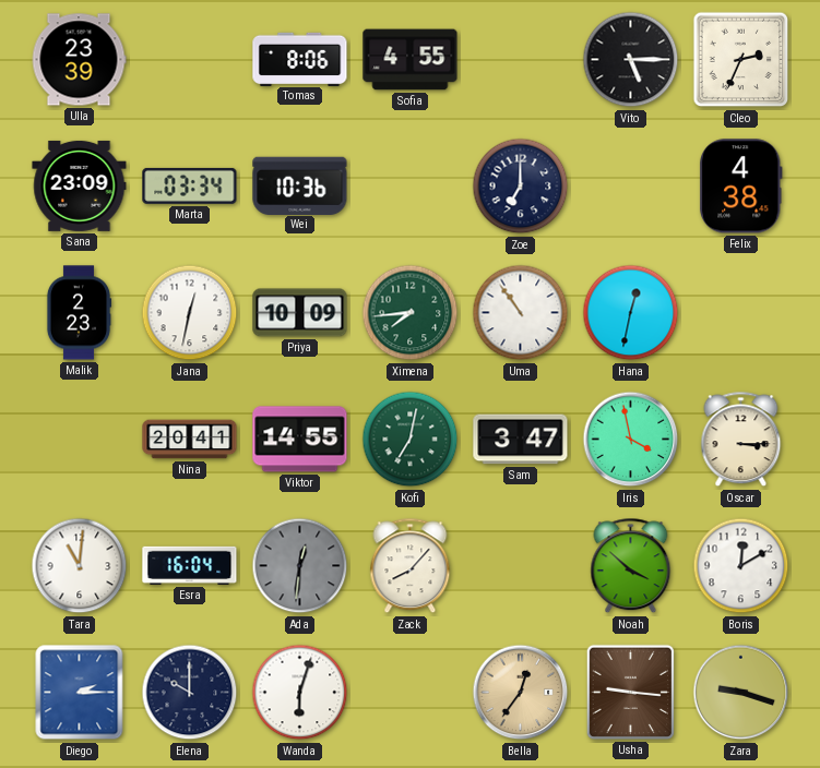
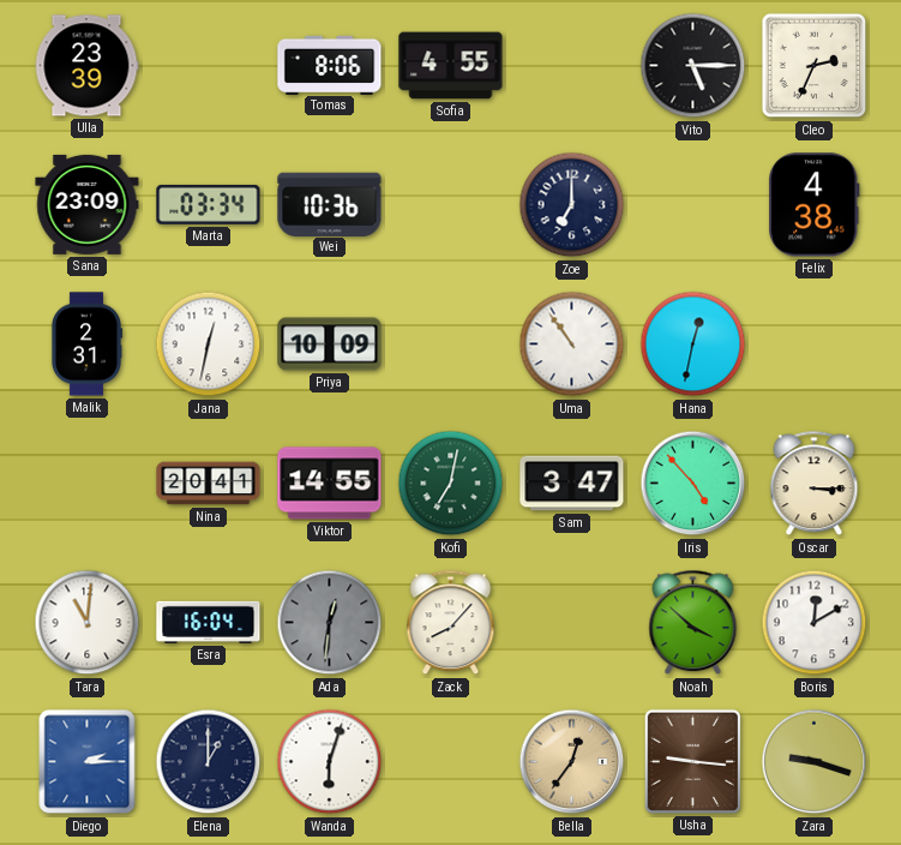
Malik: 2:23 -> 2:31
Ximena: 7:44 -> none
Iris: 3:58 -> 4:53
Elena: 10:00 -> 1:00
